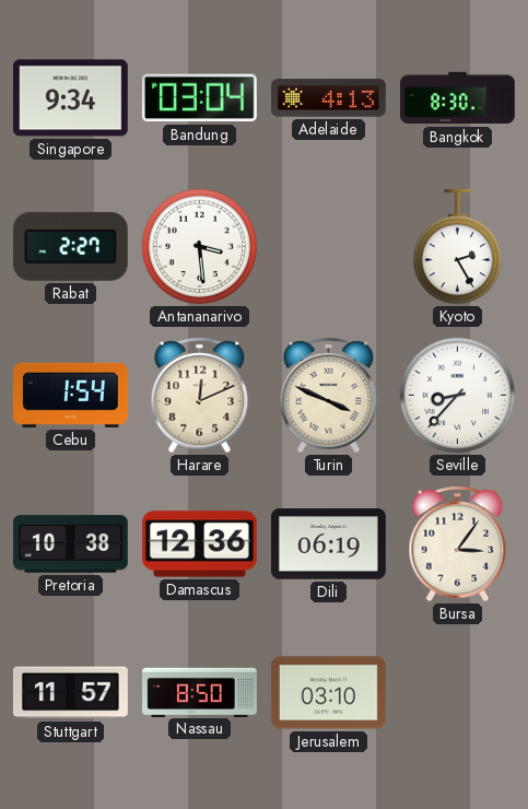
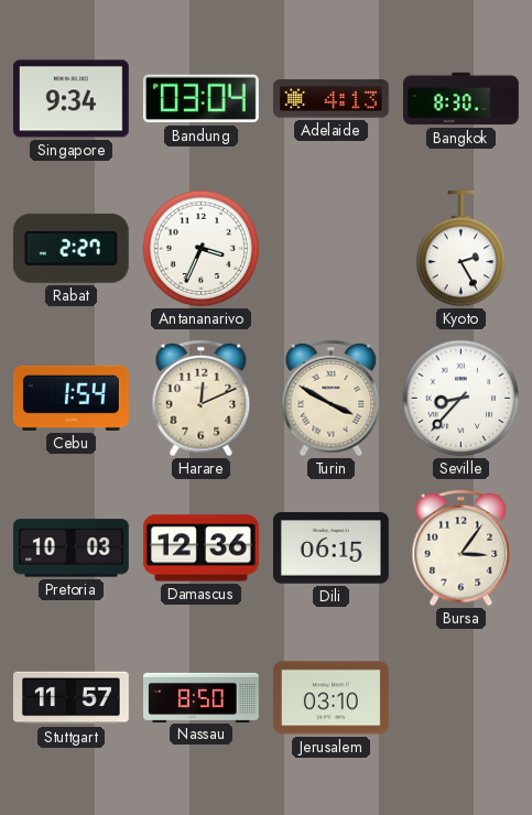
Antananarivo: 3:29 -> 3:34
Turin: 3:49 -> 3:50
Pretoria: 10:38 -> 10:03
Dili: 06:19 -> 06:15
